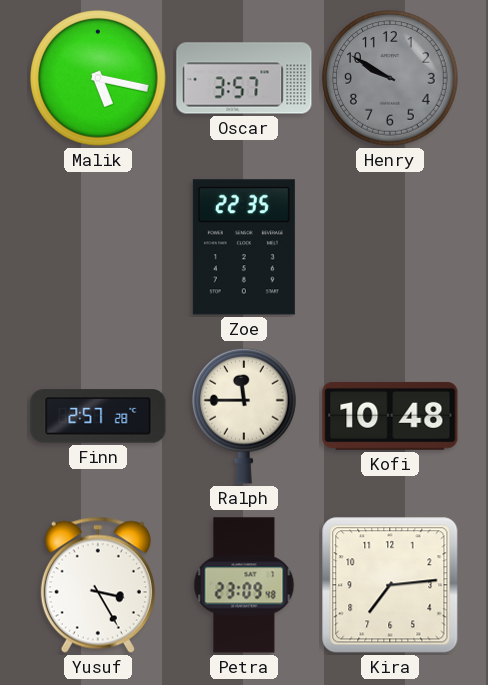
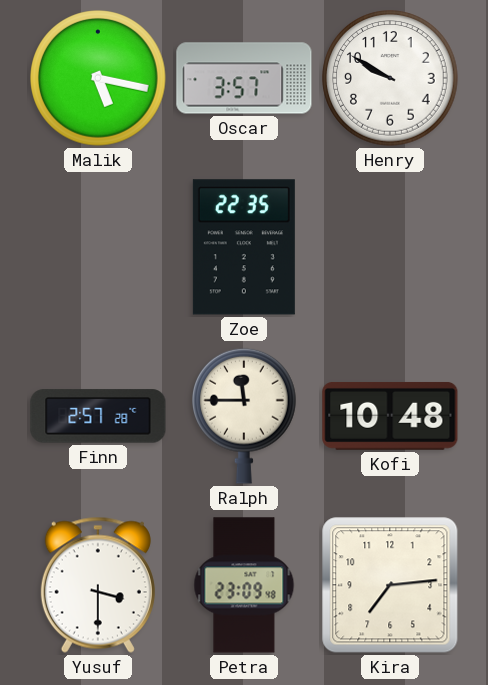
Henry dial: grey -> white
Yusuf: 3:25 -> 3:30
